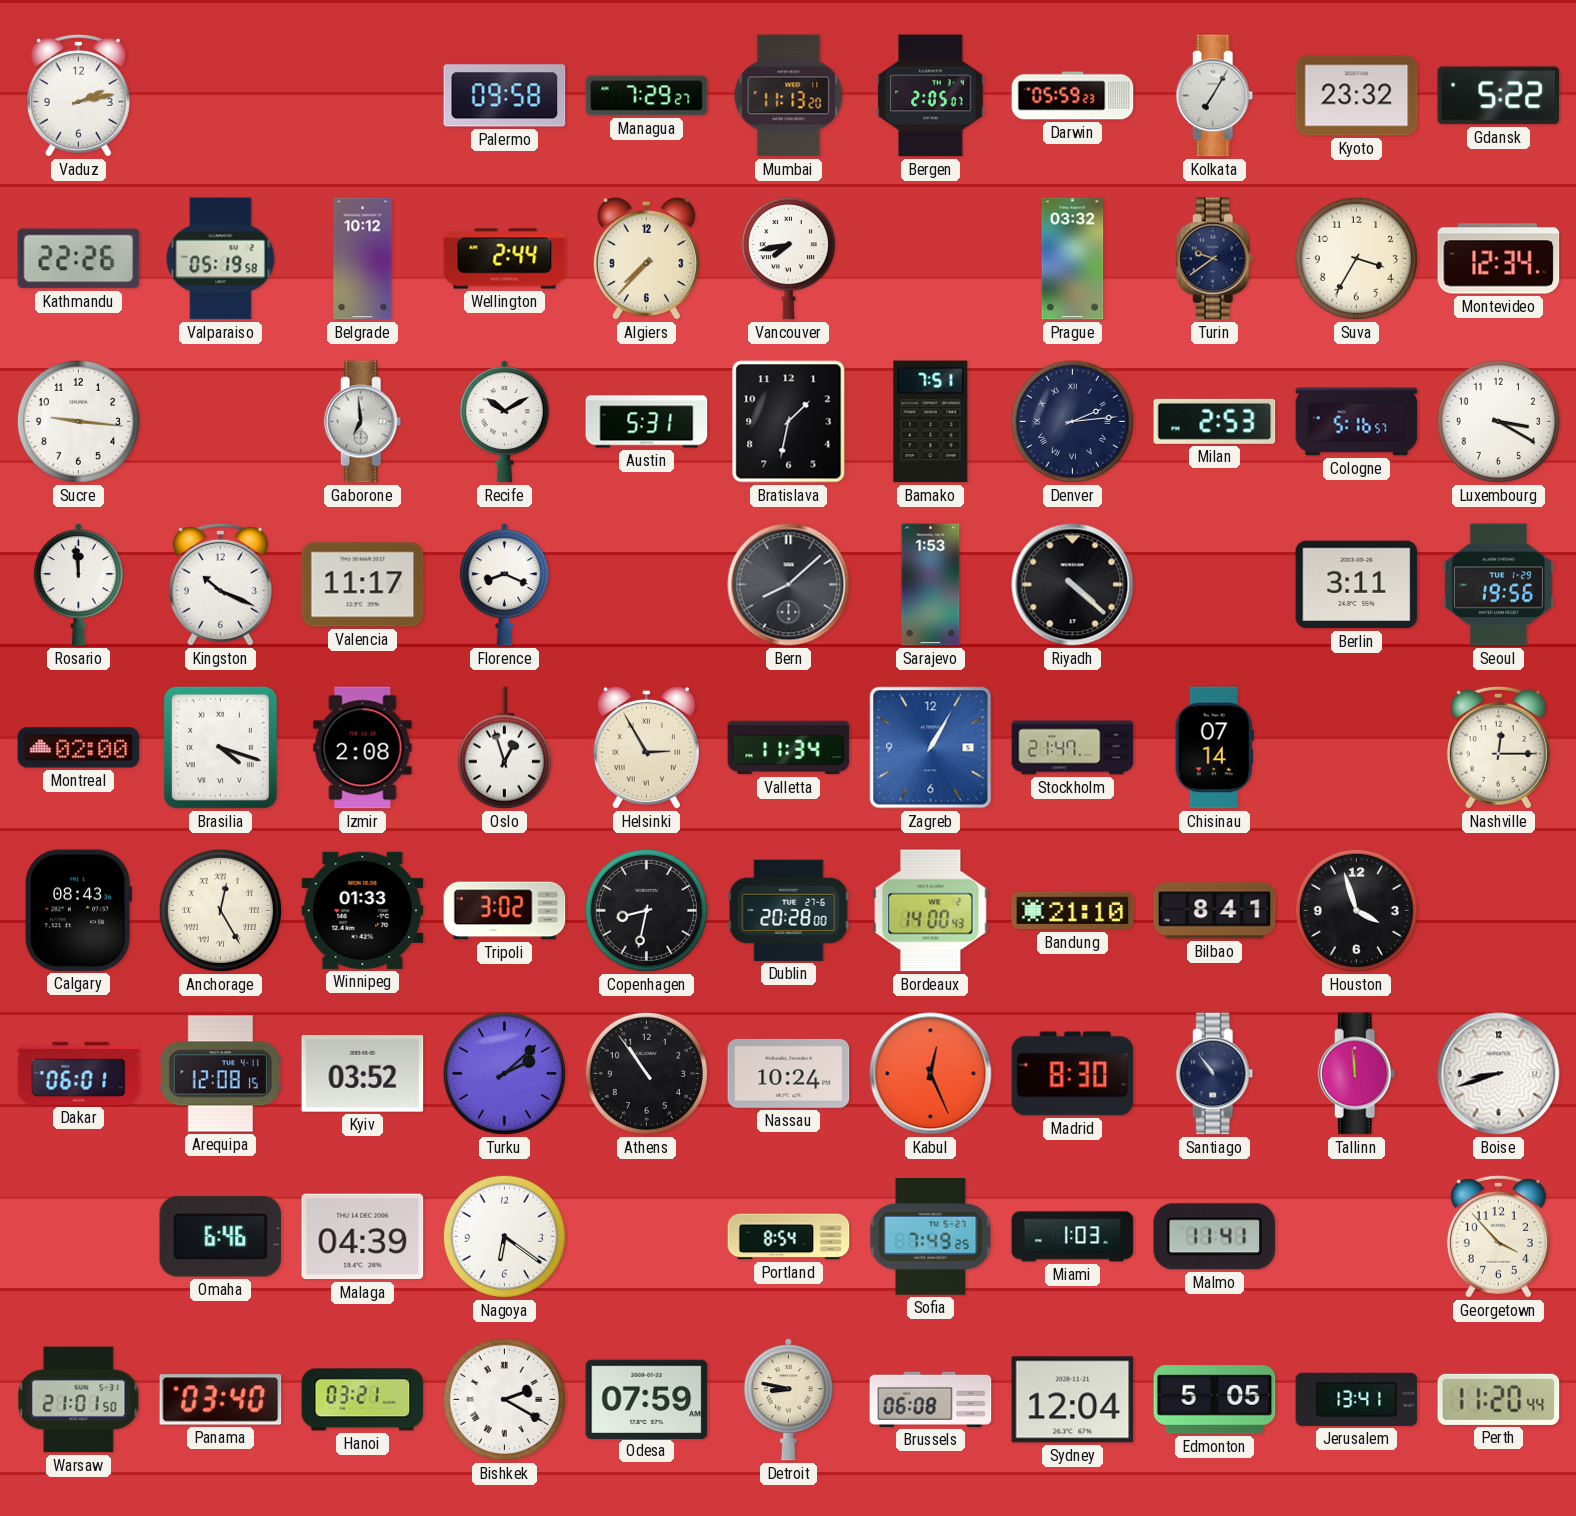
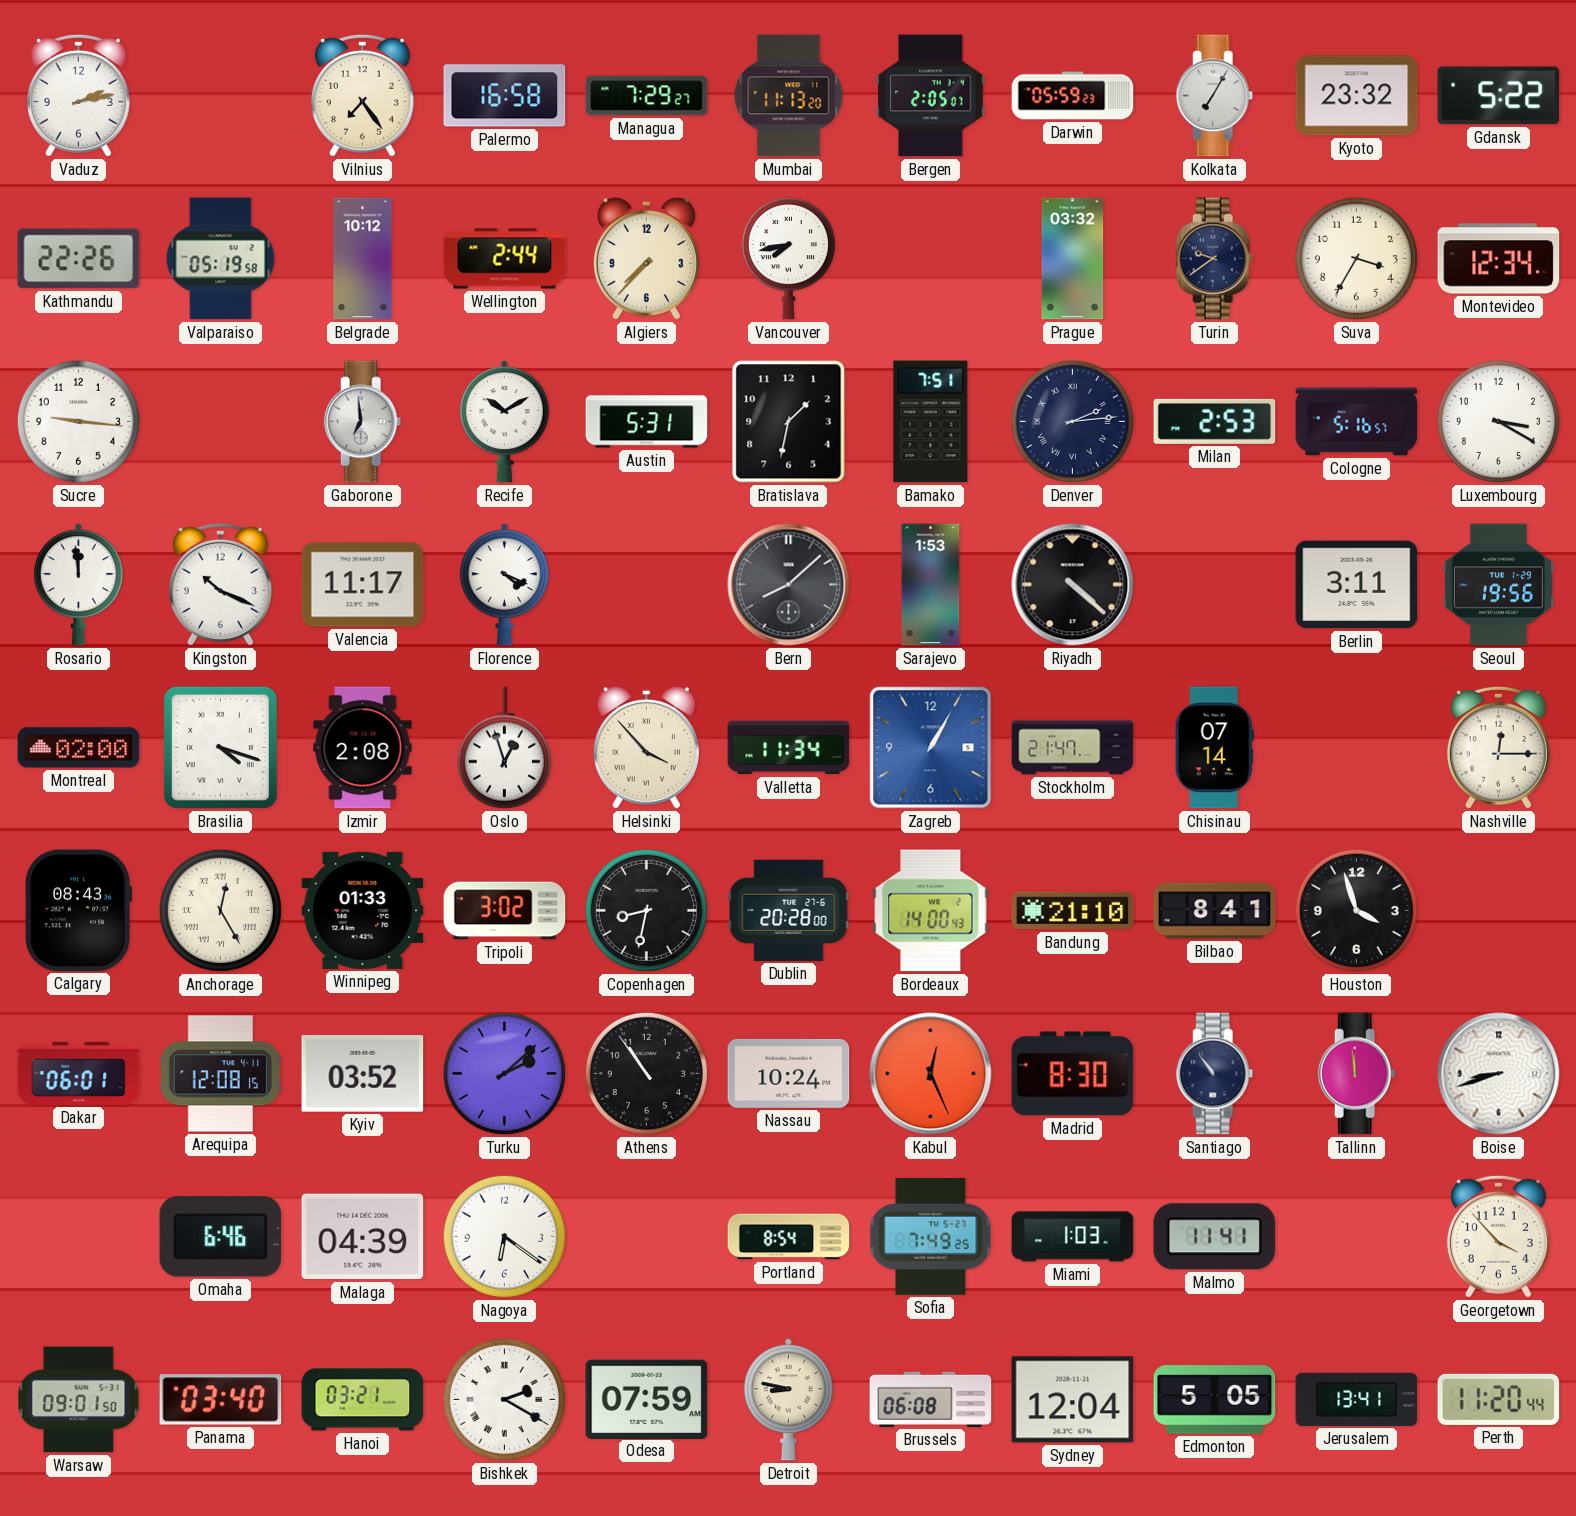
Vilnius: none -> 7:24
Palermo: 09:58 -> 16:58
Florence: 8:19 -> 4:19
Helsinki: 2:55 -> 3:53
Warsaw: 21:01 -> 09:01
